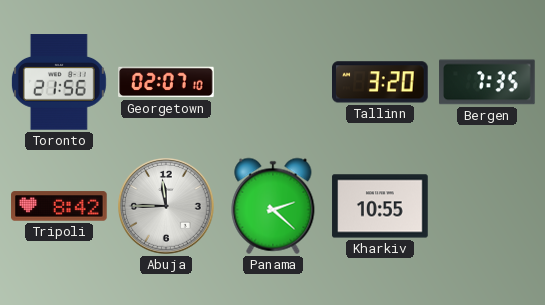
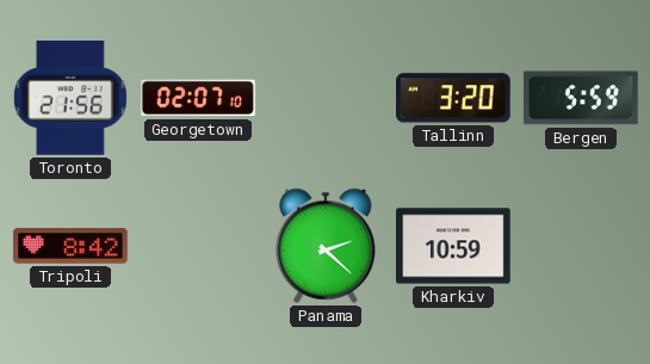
Bergen: 7:35 -> 5:59
Abuja: 11:45 -> none
Kharkiv: 10:55 -> 10:59
